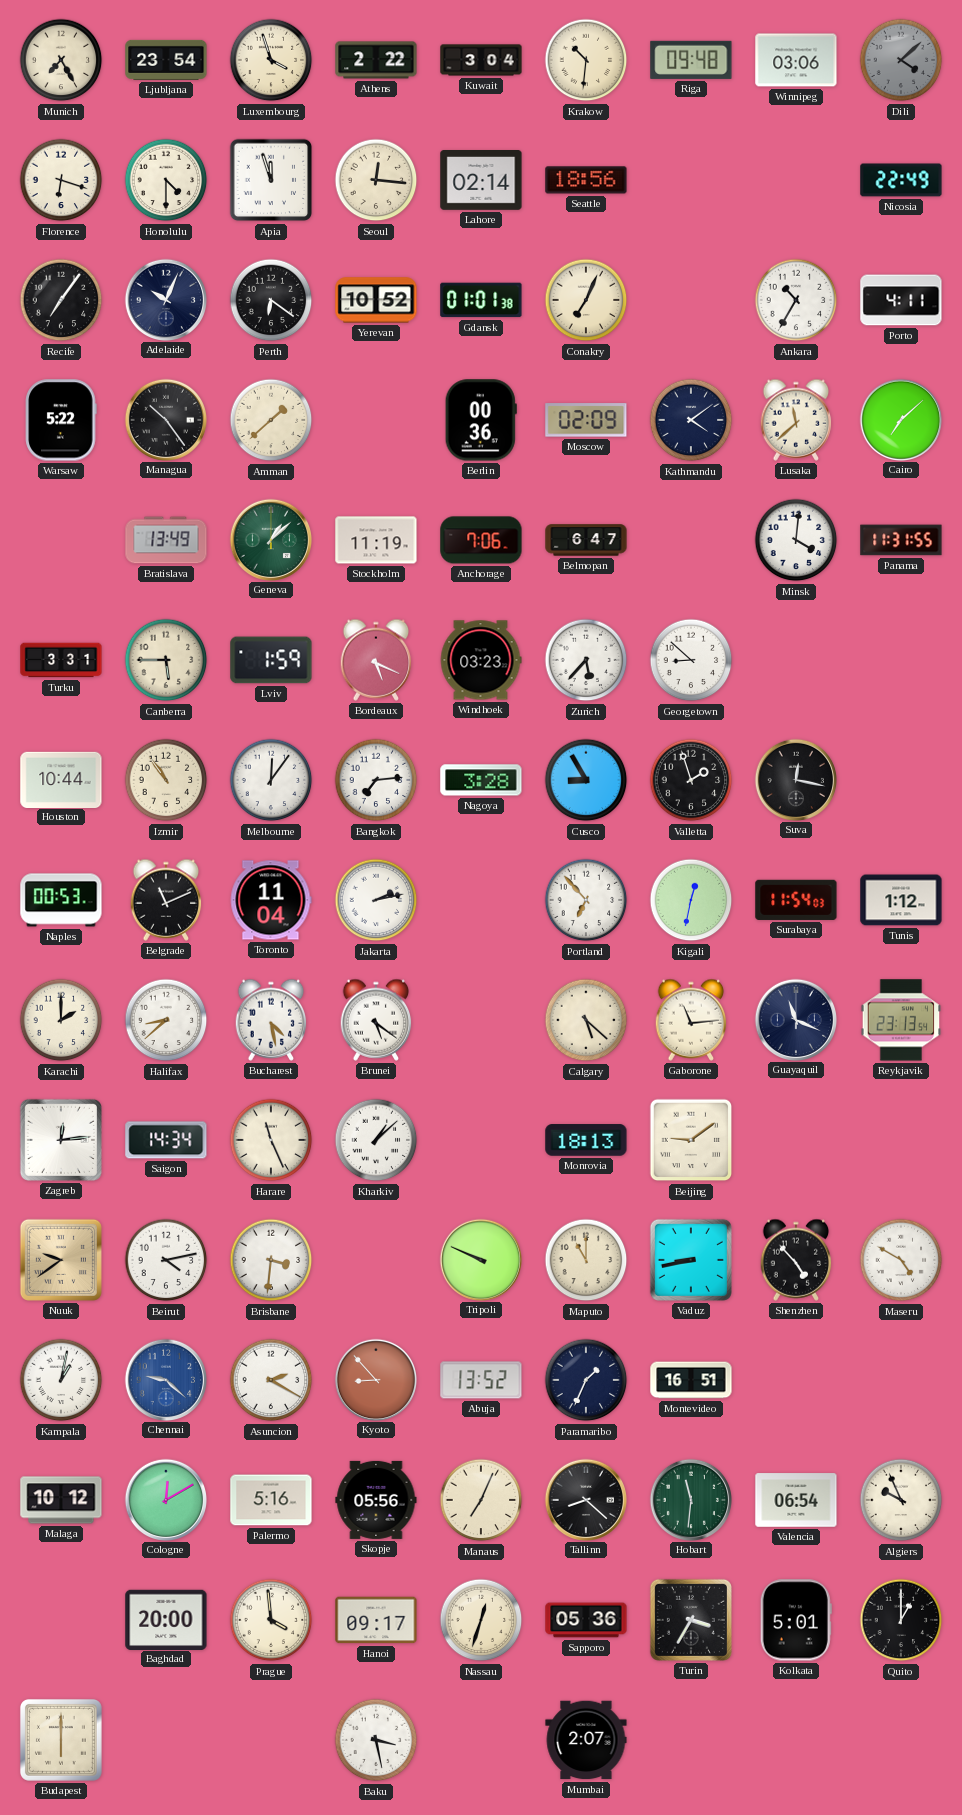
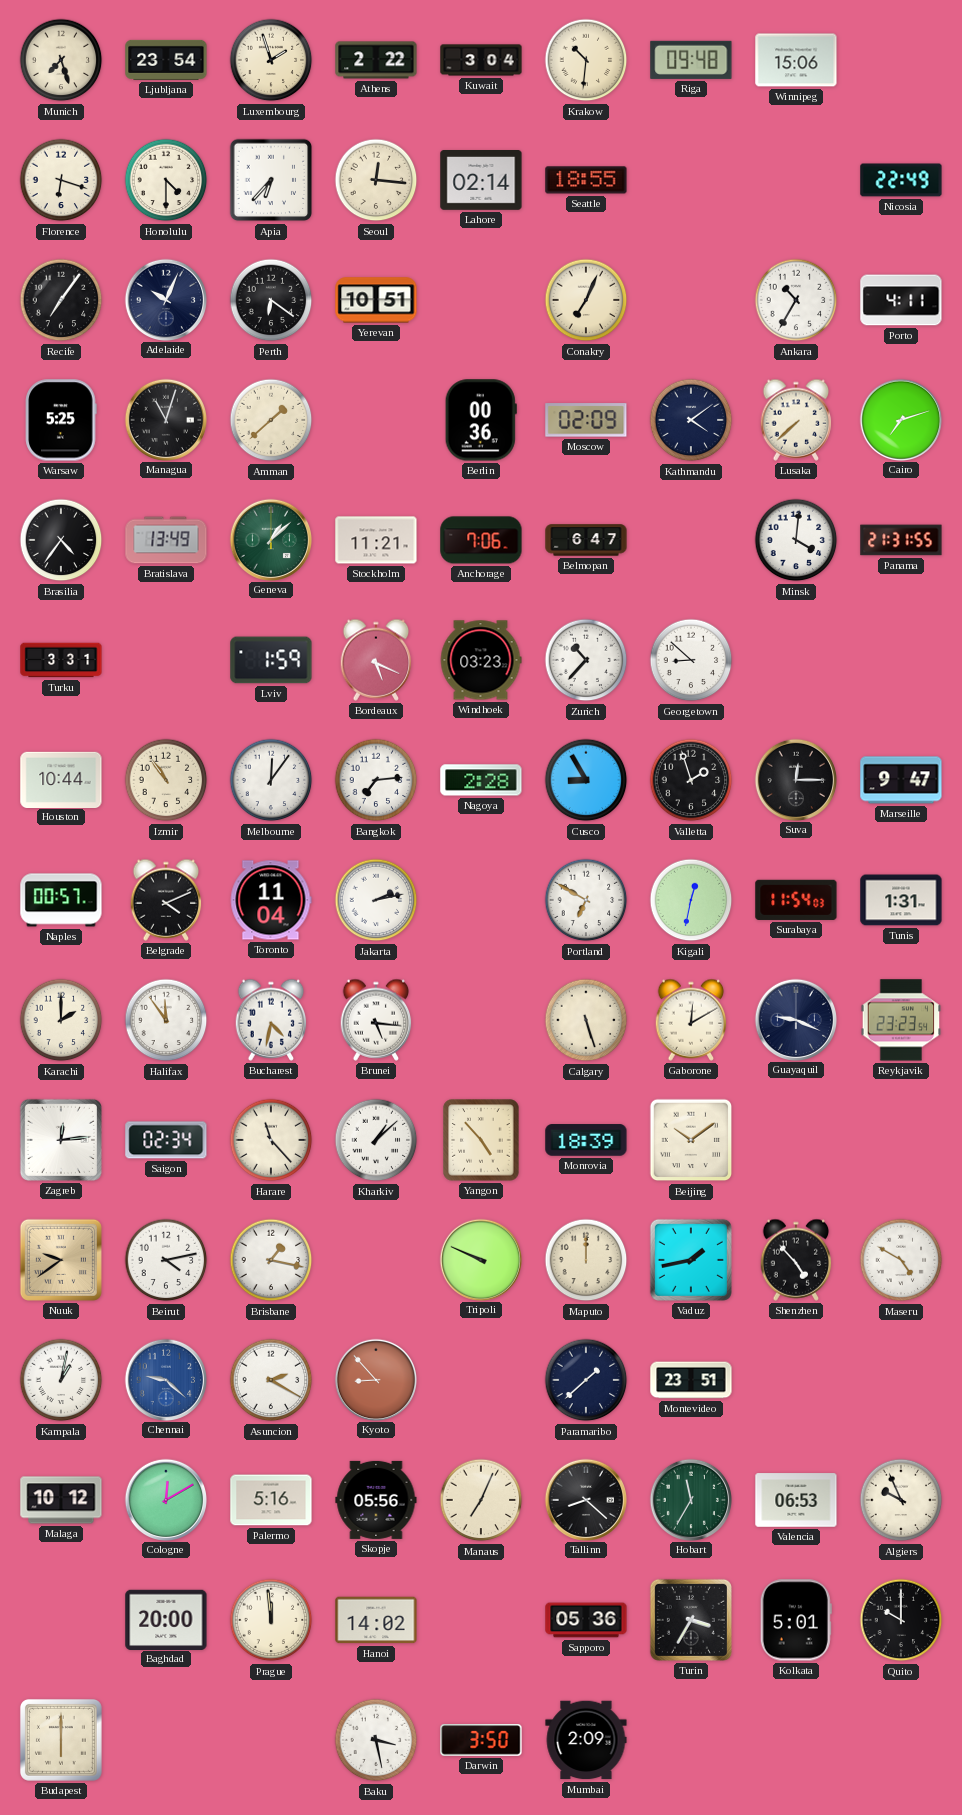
Munich: 7:25 -> 7:27
Luxembourg: 3:57 -> 1:57
Winnipeg: 03:06 -> 15:06
Dili: 4:08 -> none
Apia: 11:57 -> 6:37
Seattle: 18:56 -> 18:55
Yerevan: 10:52 -> 10:51
Gdansk: 01:01 -> none
Warsaw: 5:22 -> 5:25
Managua: 10:24 -> 11:03
Lusaka: 11:38 -> 7:38
Cairo: 7:08 -> 7:12
Brasilia: none -> 4:36
Stockholm: 11:19 -> 11:21
Panama: 11:31 -> 21:31
Canberra: 5:45 -> none
Zurich: 5:37 -> 10:37
Nagoya: 3:28 -> 2:28
Suva: 12:17 -> 12:15
Marseille: none -> 9:47
Naples: 00:53 -> 00:57
Belgrade: 11:11 -> 4:11
Portland: 6:53 -> 6:50
Tunis: 1:12 -> 1:31
Halifax: 8:38 -> 11:54
Bucharest: 4:28 -> 4:32
Brunei: 5:21 -> 5:16
Calgary: 5:22 -> 5:27
Gaborone: 11:14 -> 12:10
Guayaquil: 11:19 -> 9:19
Reykjavik: 23:13 -> 23:23
Saigon: 14:34 -> 02:34
Harare: 11:26 -> 11:23
Yangon: none -> 4:53
Monrovia: 18:13 -> 18:39
Beijing: 9:09 -> 10:09
Brisbane: 3:31 -> 1:17
Maputo: 11:00 -> 12:00
Vaduz: 8:43 -> 1:43
Abuja: 13:52 -> none
Paramaribo: 1:34 -> 1:38
Montevideo: 16:51 -> 23:51
Hobart: 11:31 -> 11:35
Valencia: 06:54 -> 06:53
Prague: 3:59 -> 11:59
Hanoi: 09:17 -> 14:02
Nassau: 12:33 -> none
Quito: 1:00 -> 10:00
Darwin: none -> 3:50
Mumbai: 2:07 -> 2:09
